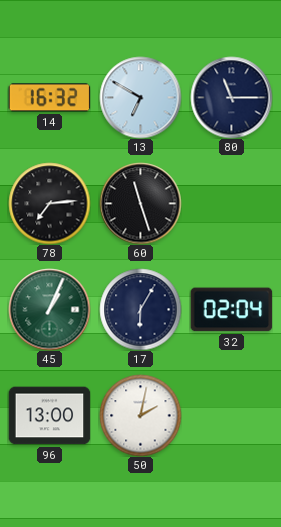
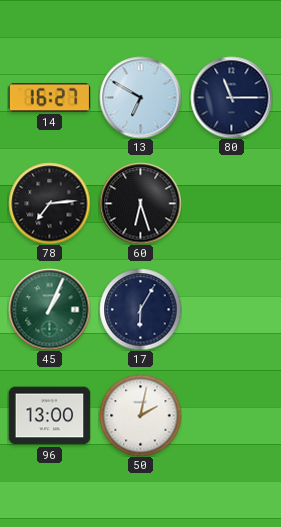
14: 16:32 -> 16:27
60: 11:27 -> 6:27
32: 02:04 -> none
